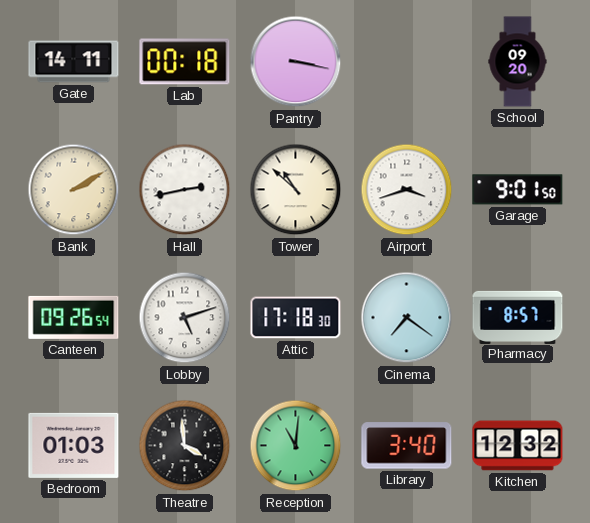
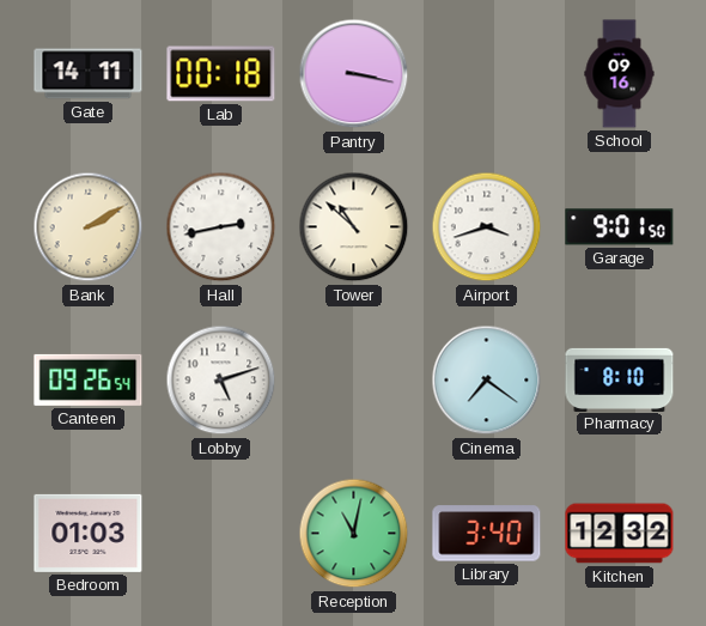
School: 09:20 -> 09:16
Attic: 17:18 -> none
Pharmacy: 8:57 -> 8:10
Theatre: 3:59 -> none
Reception: 11:01 -> 11:02
